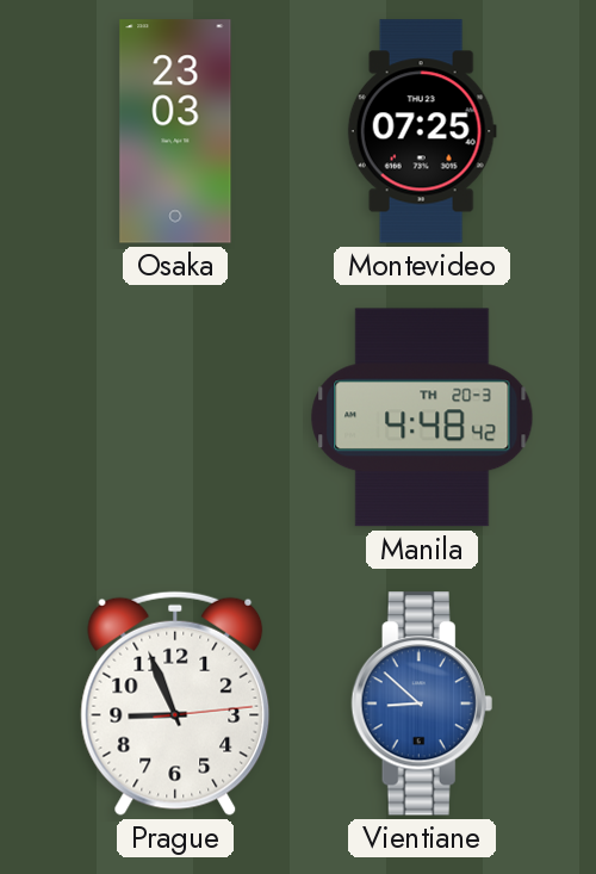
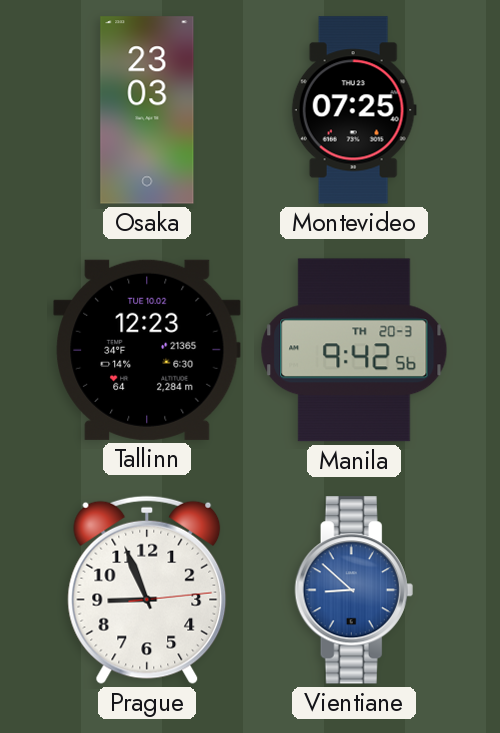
Tallinn: none -> 12:23
Manila: 4:48 -> 9:42
